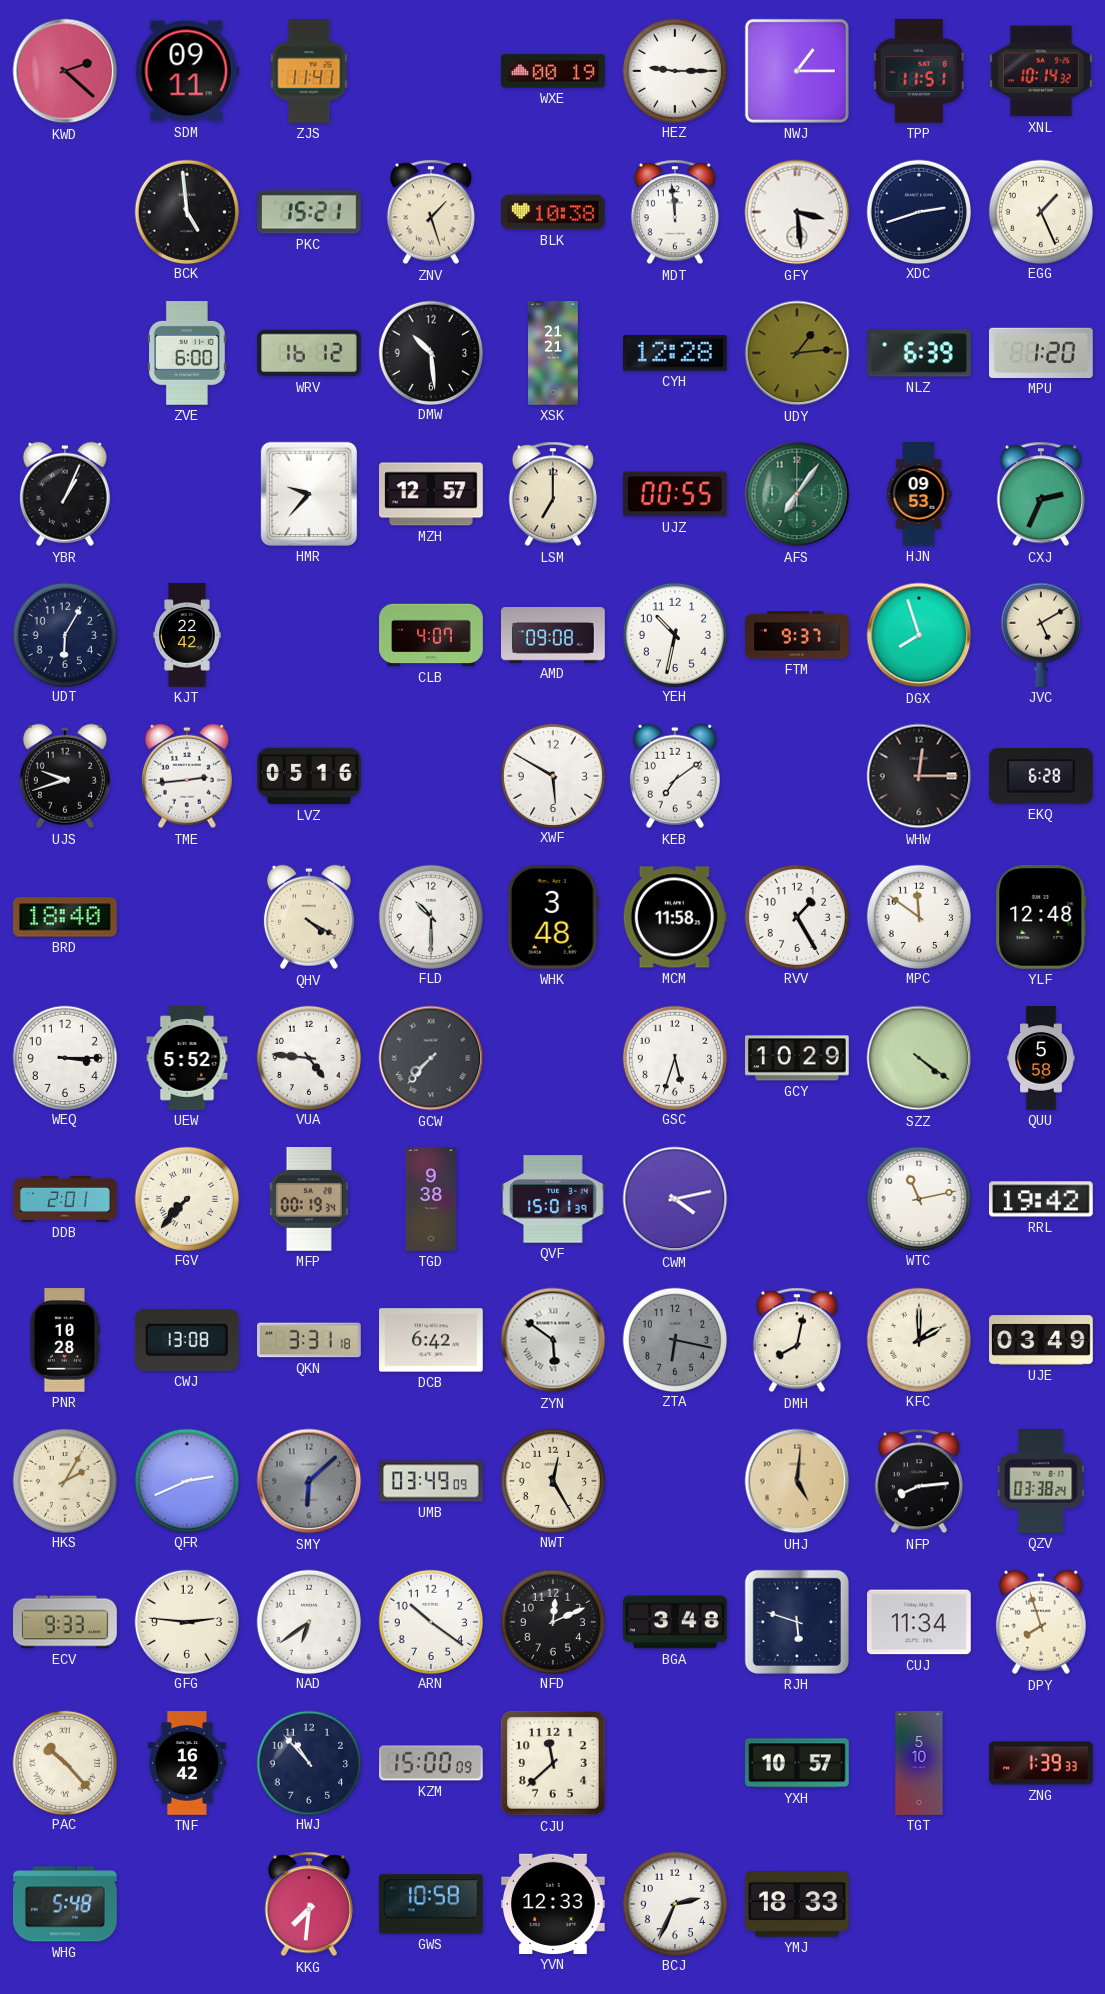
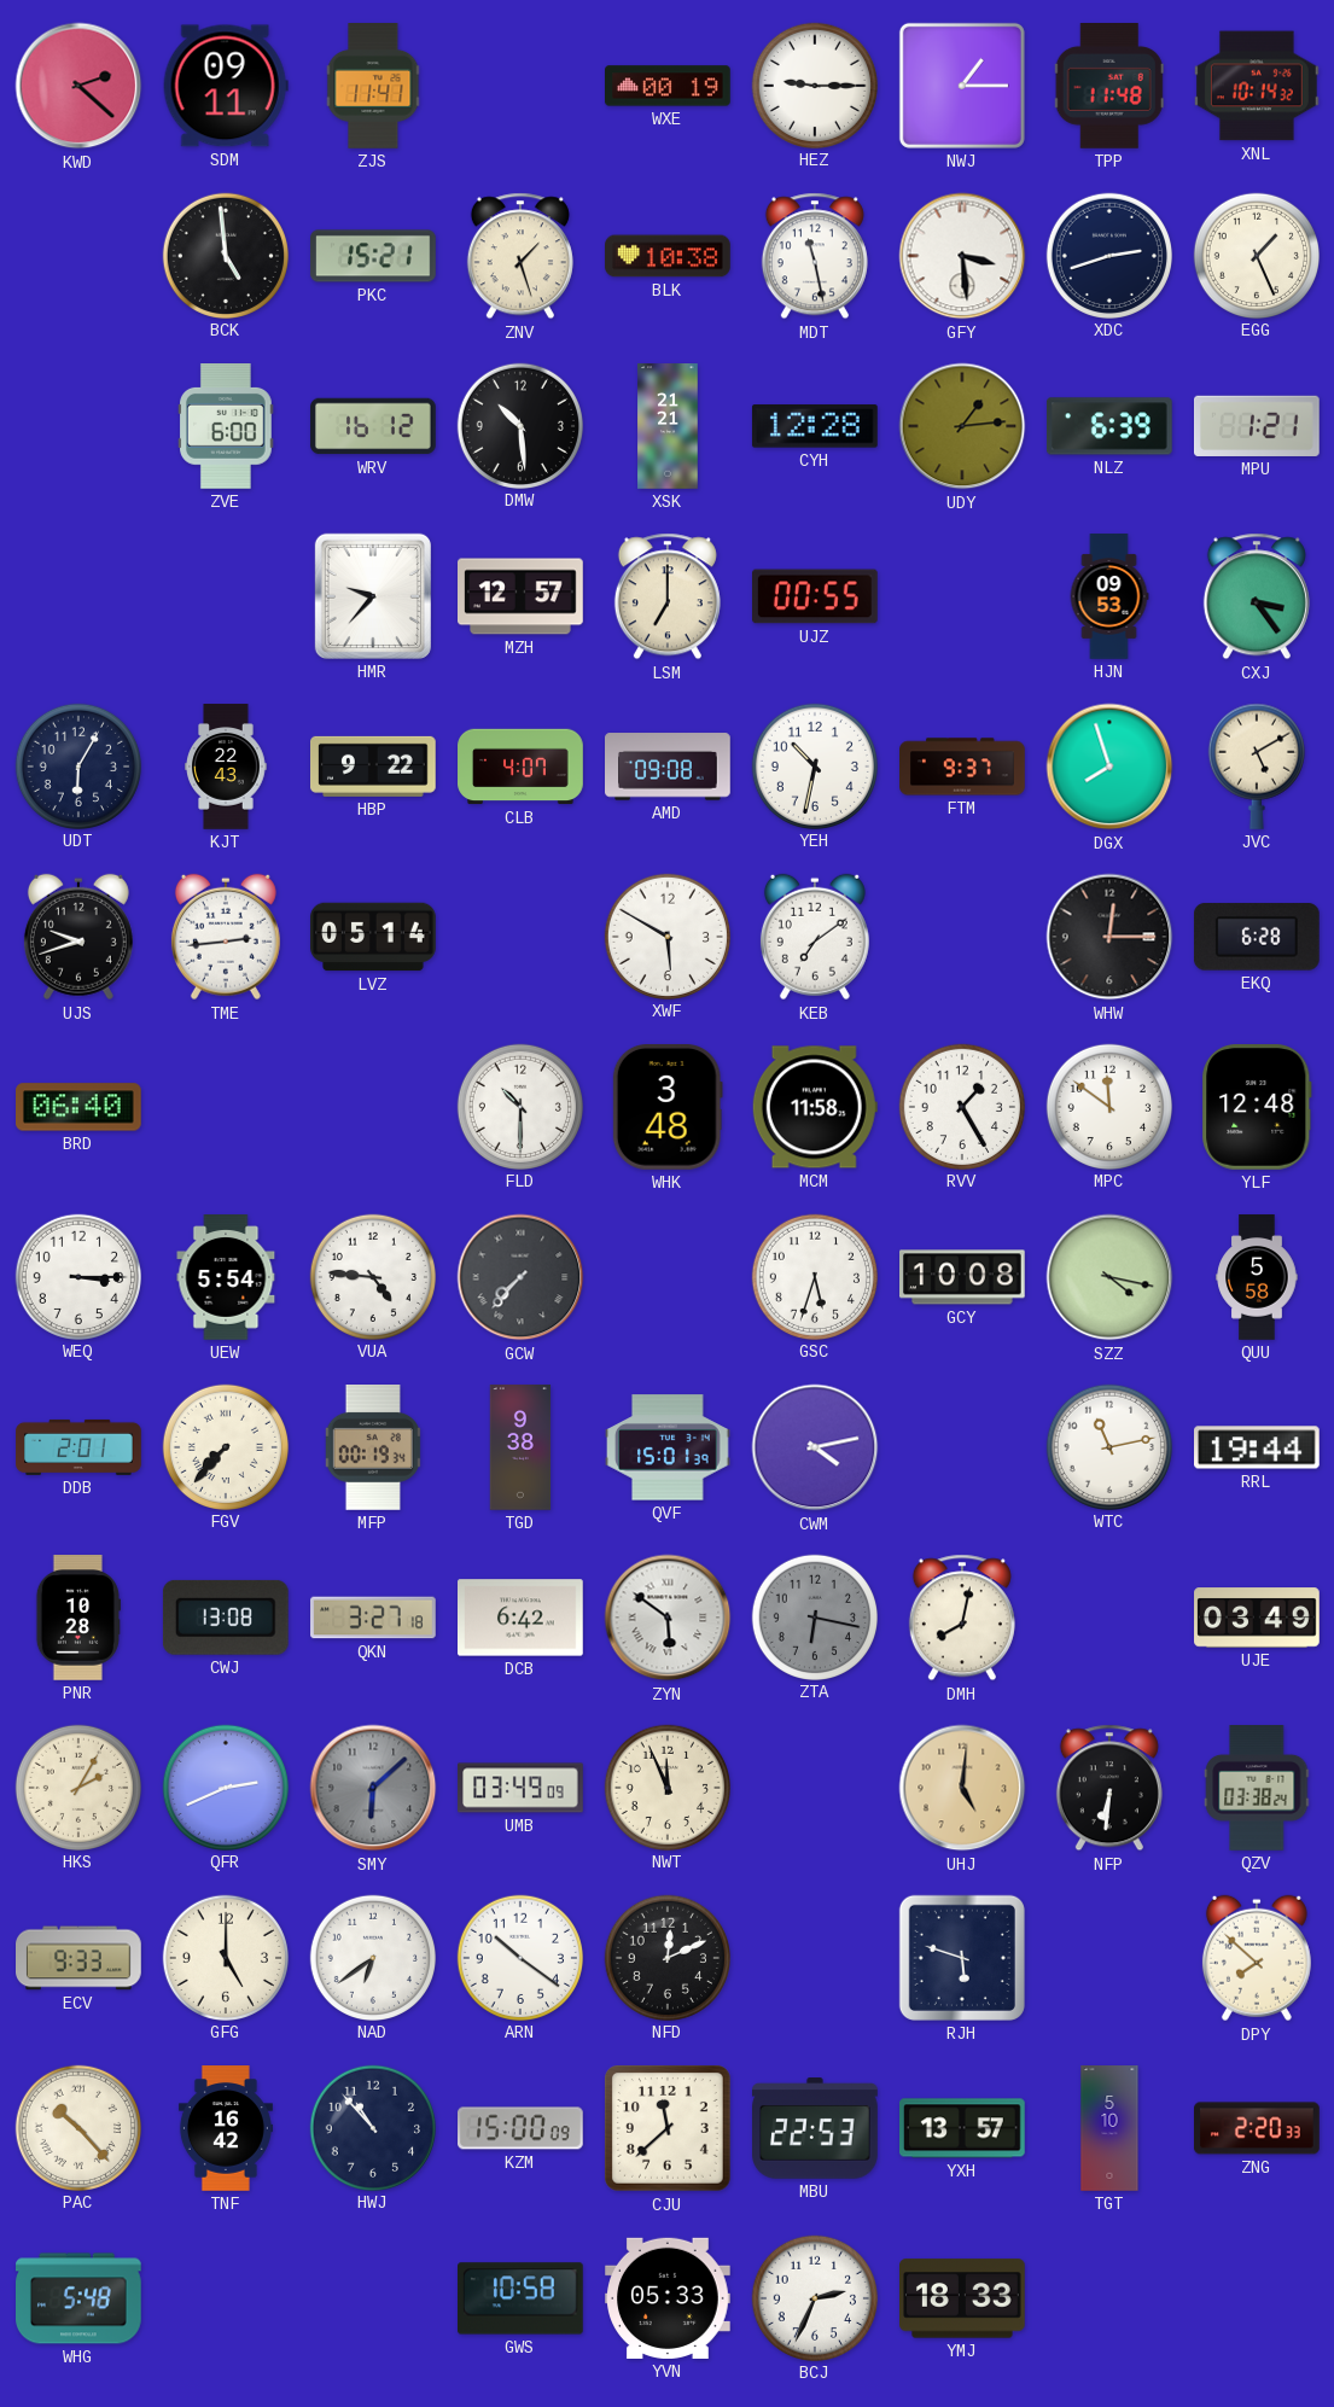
TPP: 11:51 -> 11:48
MDT: 11:59 -> 11:28
MPU: 1:20 -> 1:21
YBR: 1:04 -> none
AFS: 7:06 -> none
CXJ: 2:34 -> 3:24
KJT: 22:42 -> 22:43
HBP: none -> 9:22
LVZ: 05:16 -> 05:14
BRD: 18:40 -> 06:40
QHV: 4:20 -> none
UEW: 5:52 -> 5:54
GCY: 10:29 -> 10:08
SZZ: 4:21 -> 4:17
RRL: 19:42 -> 19:44
QKN: 3:31 -> 3:27
KFC: 2:00 -> none
NWT: 12:25 -> 11:56
NFP: 8:14 -> 6:31
GFG: 2:46 -> 5:00
BGA: 3:48 -> none
CUJ: 11:34 -> none
DPY: 7:57 -> 7:52
MBU: none -> 22:53
YXH: 10:57 -> 13:57
ZNG: 1:39 -> 2:20
KKG: 7:31 -> none
YVN: 12:33 -> 05:33
